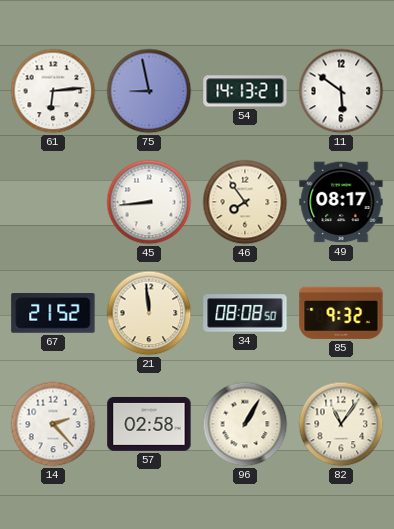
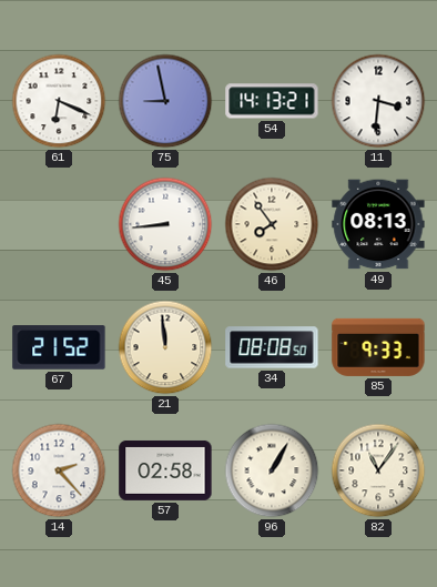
61: 6:14 -> 6:19
11: 5:51 -> 3:31
49: 08:17 -> 08:13
85: 9:32 -> 9:33
